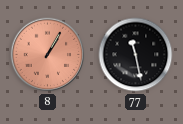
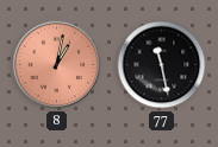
8: 1:05 -> 1:02
